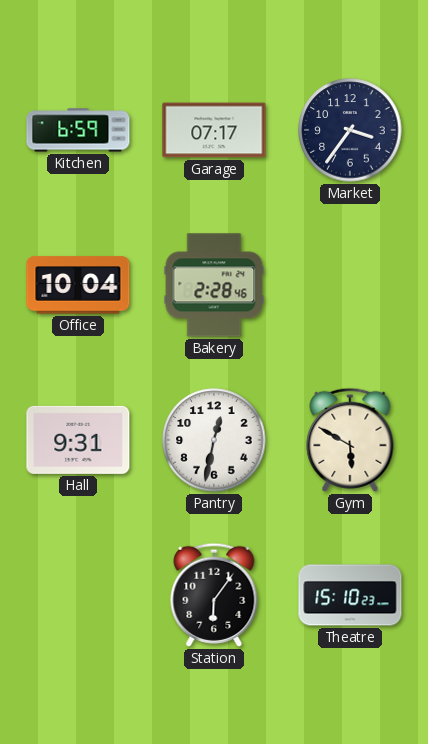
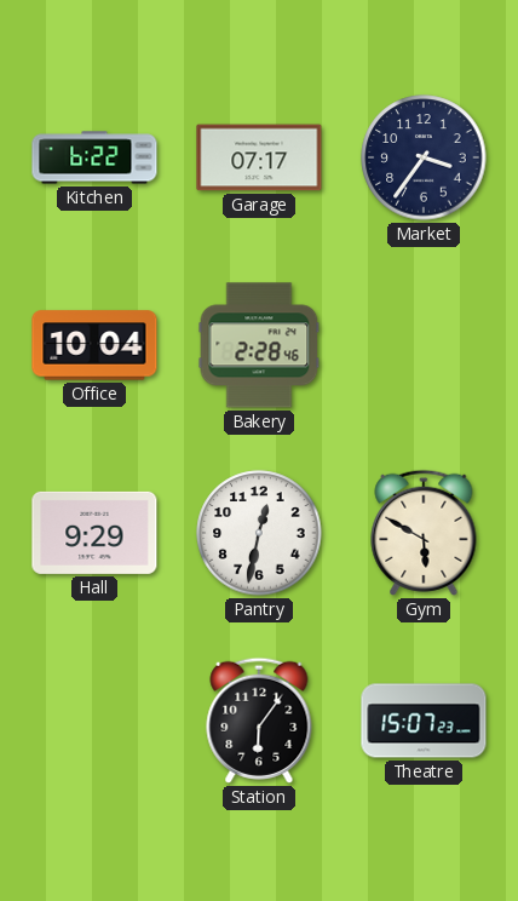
Kitchen: 6:59 -> 6:22
Hall: 9:31 -> 9:29
Theatre: 15:10 -> 15:07
